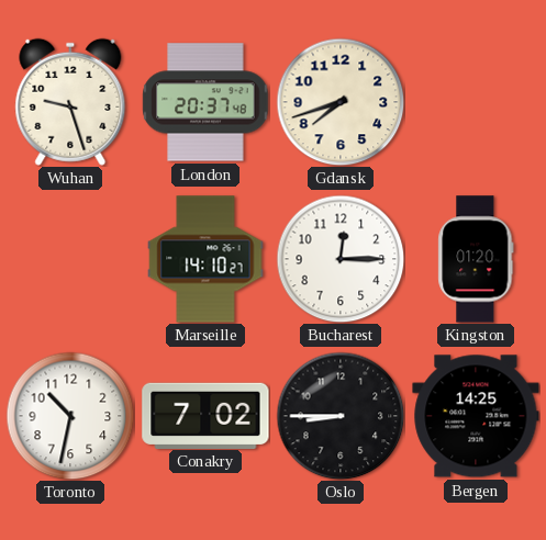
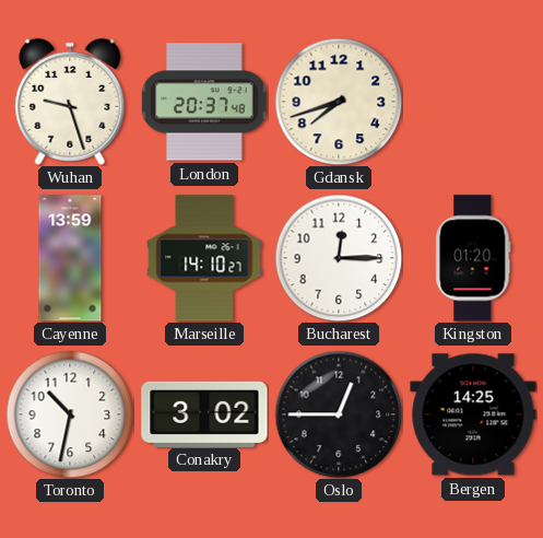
Cayenne: none -> 13:59
Conakry: 7:02 -> 3:02
Oslo: 8:45 -> 12:45
